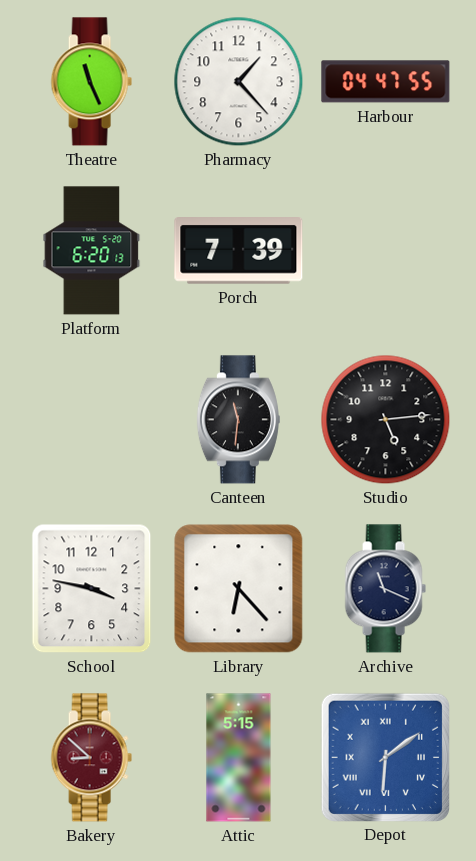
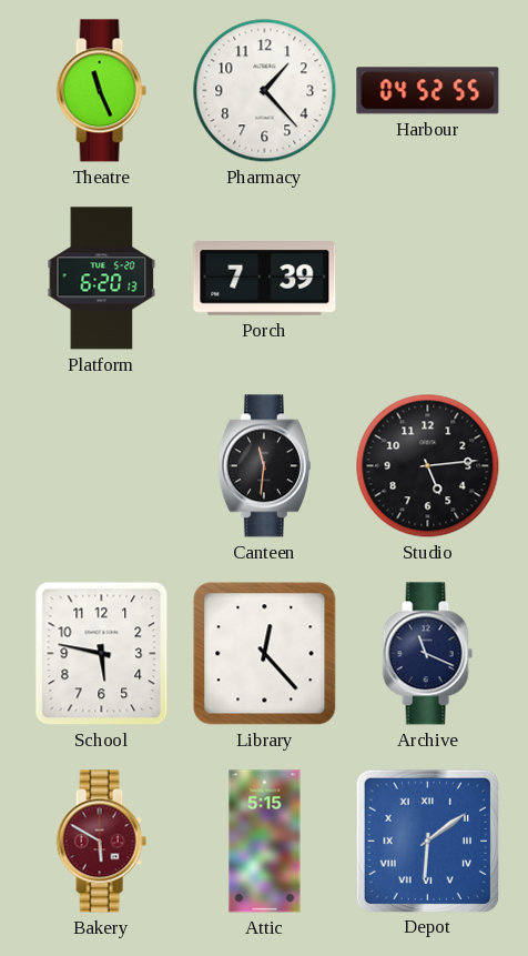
Harbour: 04:47 -> 04:52
School: 3:47 -> 5:47
Library: 6:23 -> 12:23
Bakery: 8:52 -> 5:50
